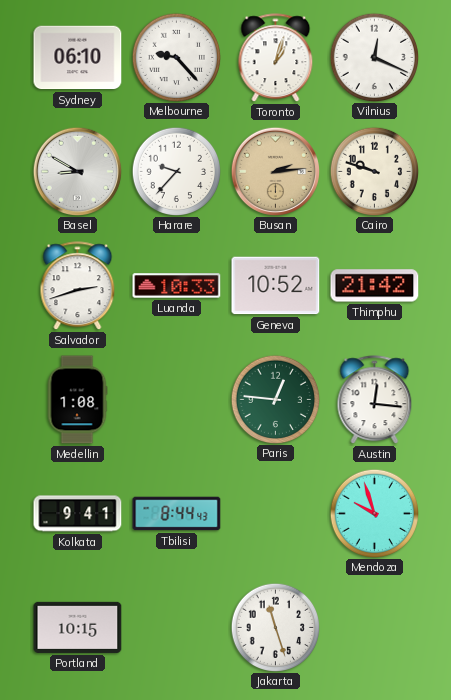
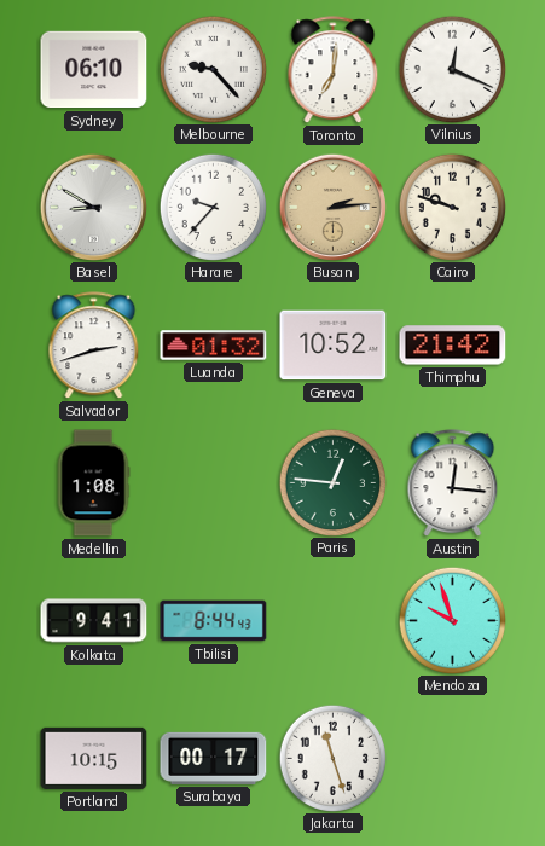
Toronto: 1:03 -> 7:01
Luanda: 10:33 -> 01:32
Surabaya: none -> 00:17
